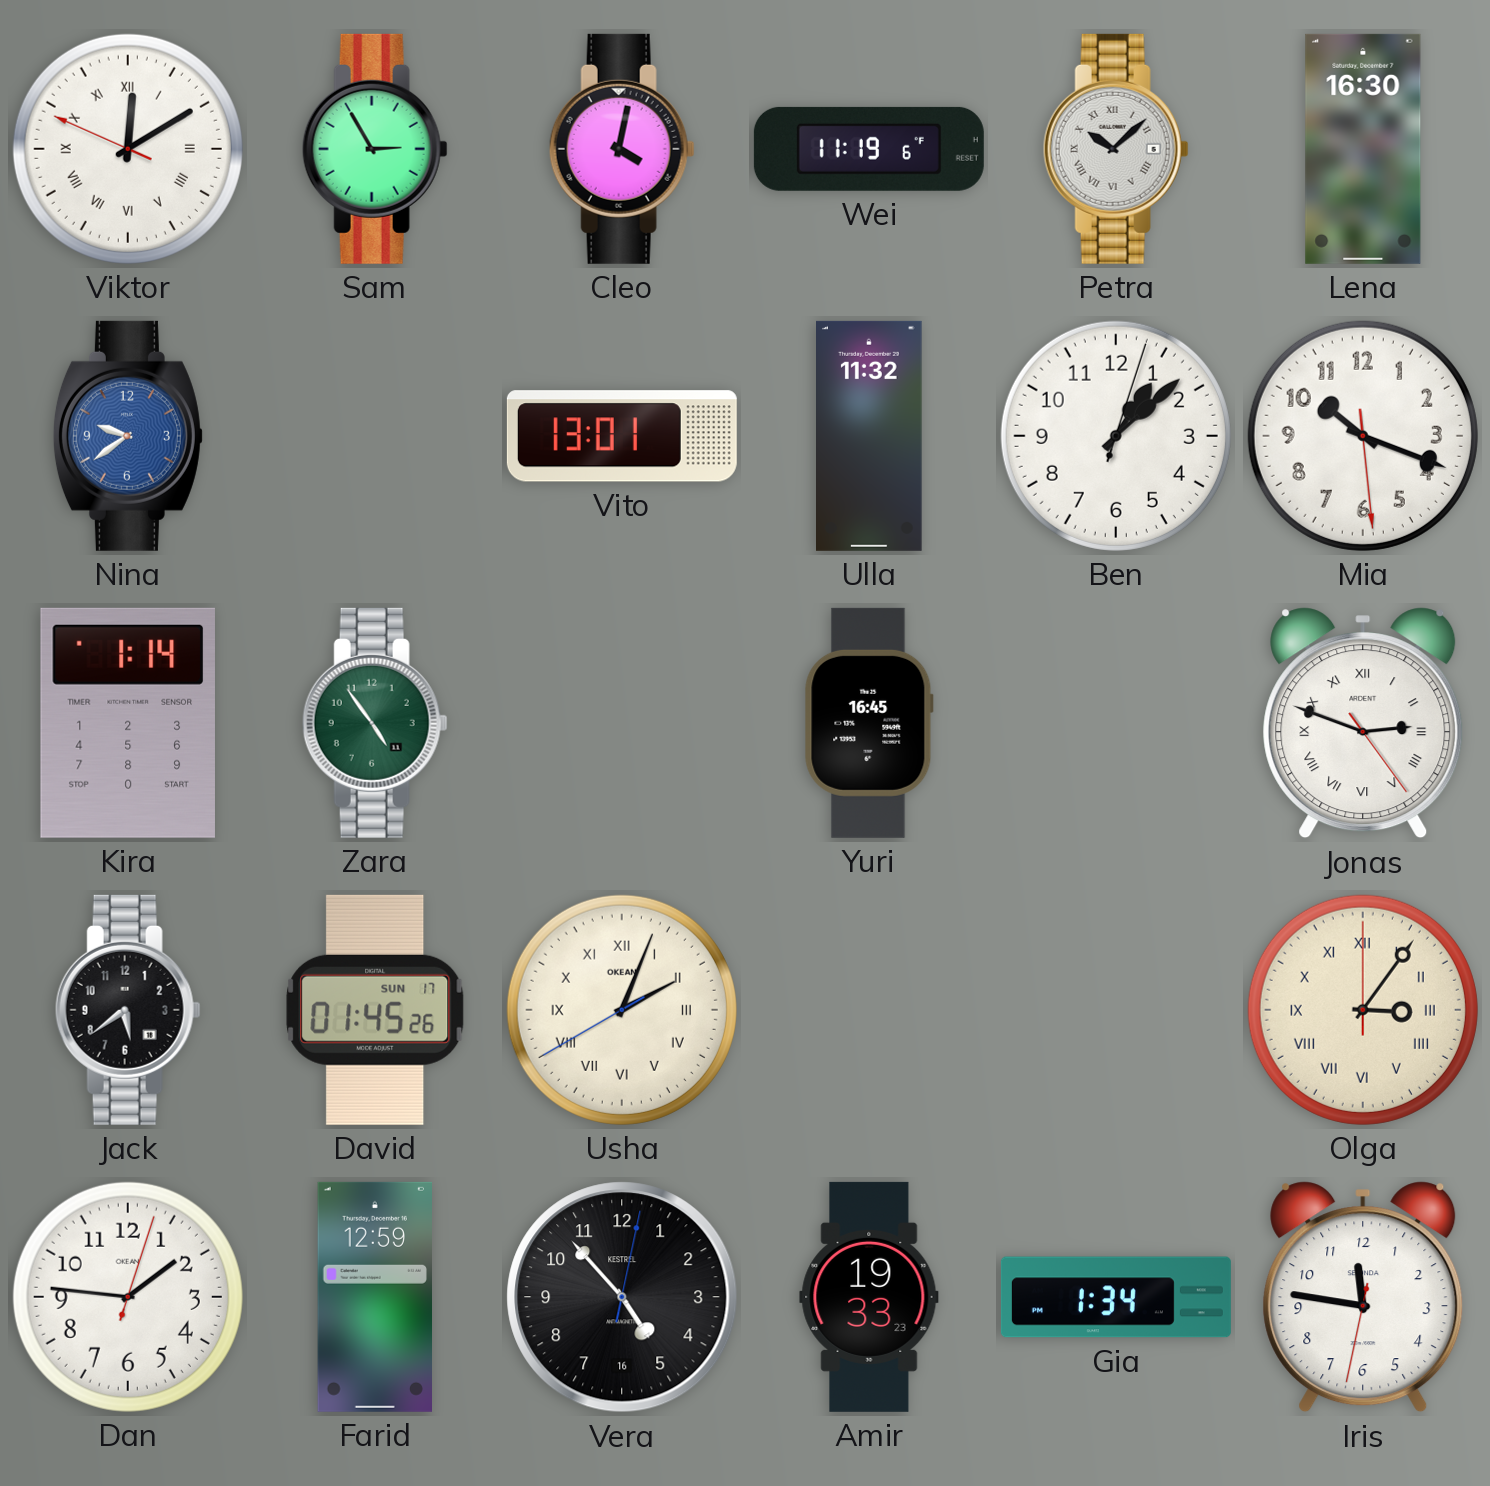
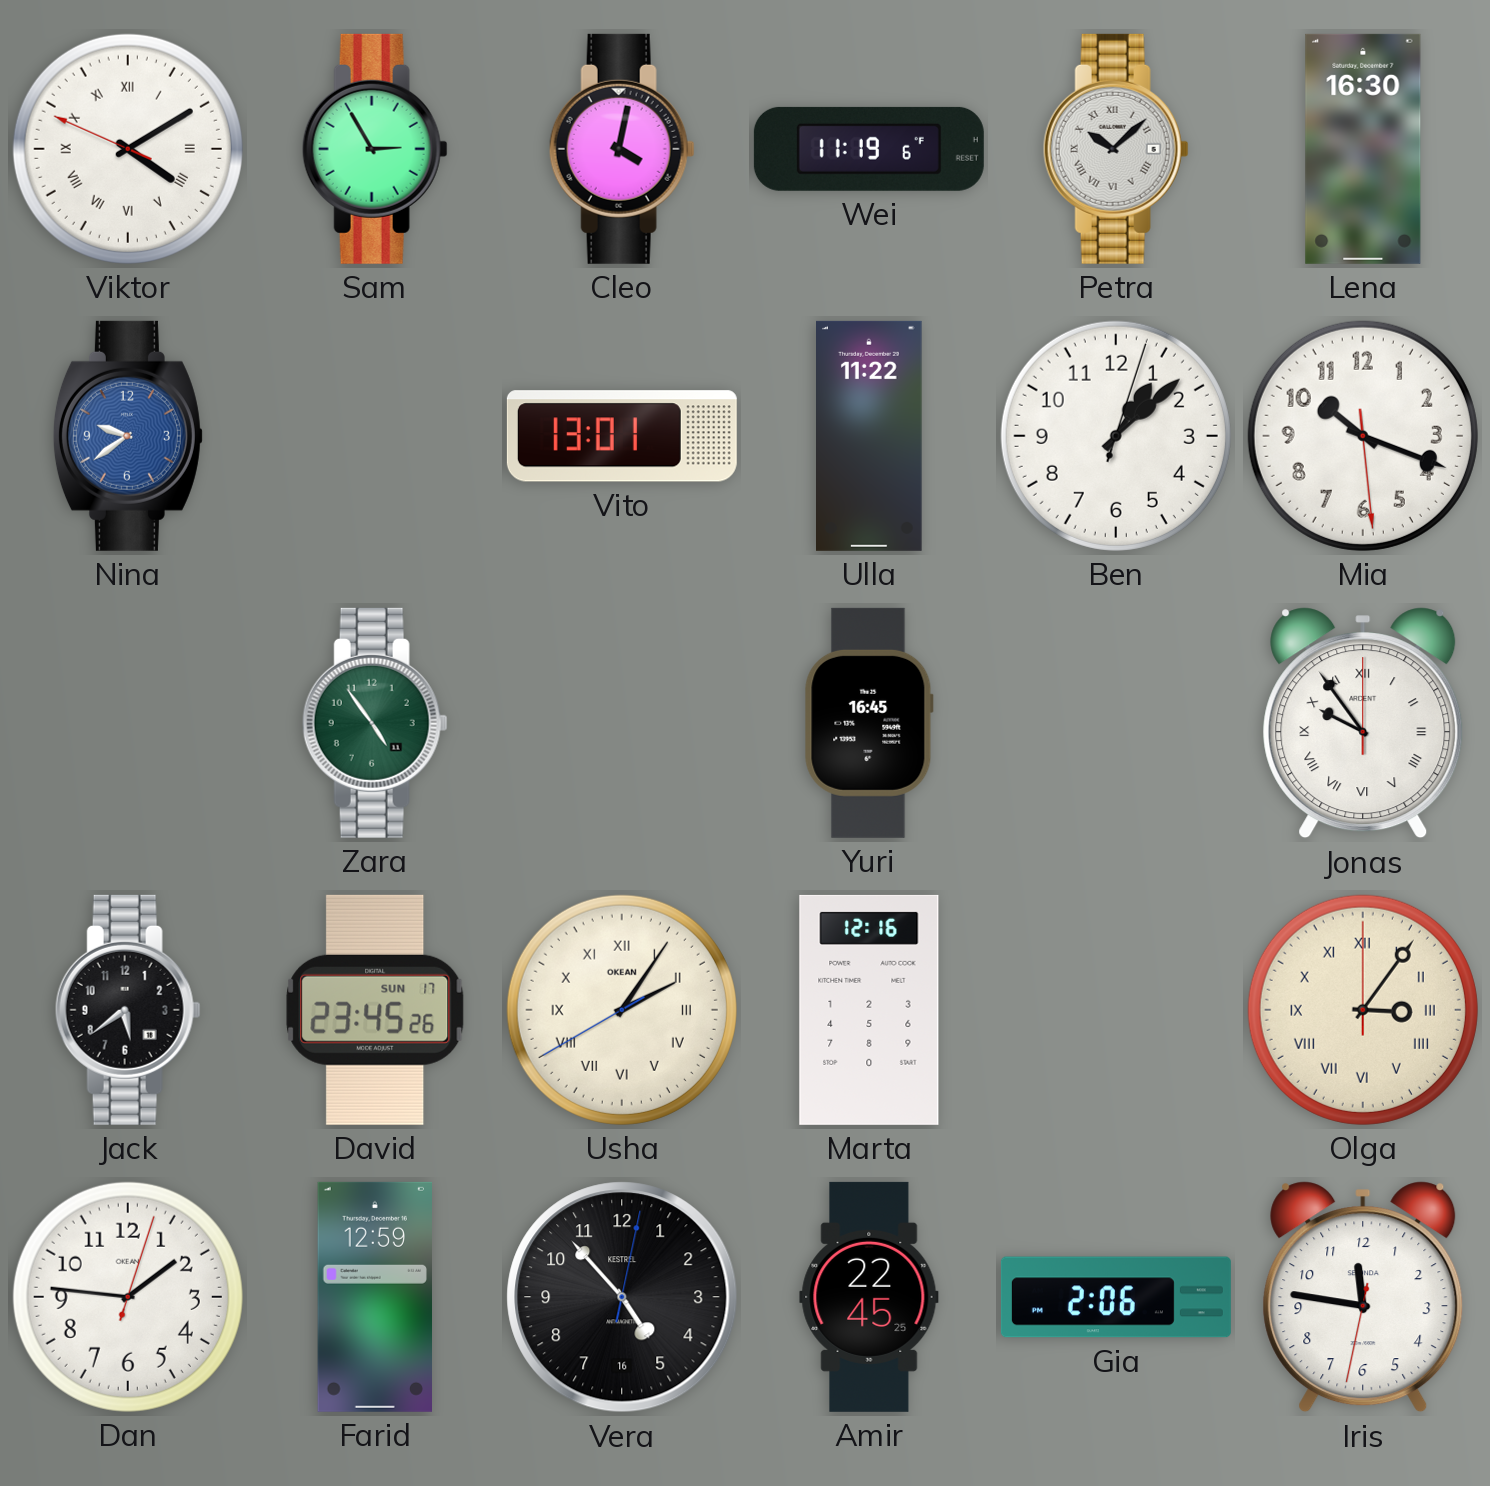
Viktor: 12:09 -> 4:09
Ulla: 11:32 -> 11:22
Kira: 1:14 -> none
Jonas: 2:48 -> 9:54
David: 01:45 -> 23:45
Usha: 2:03 -> 2:05
Marta: none -> 12:16
Amir: 19:33 -> 22:45
Gia: 1:34 -> 2:06
